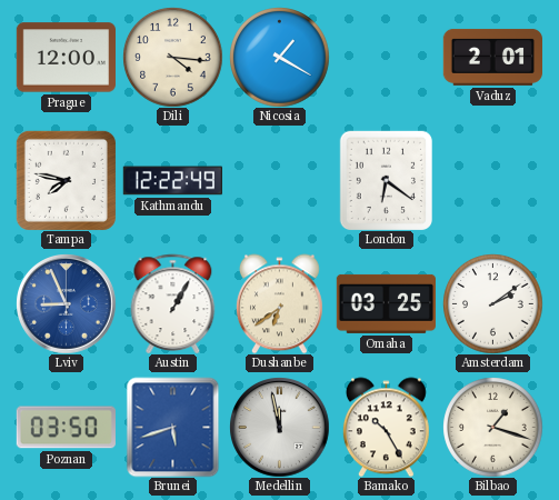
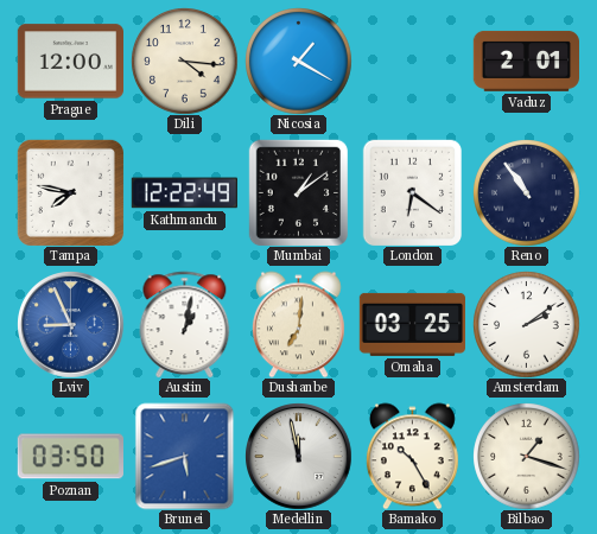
Mumbai: none -> 1:09
Reno: none -> 10:54
Austin: 1:05 -> 1:02
Dushanbe: 6:39 -> 7:01
